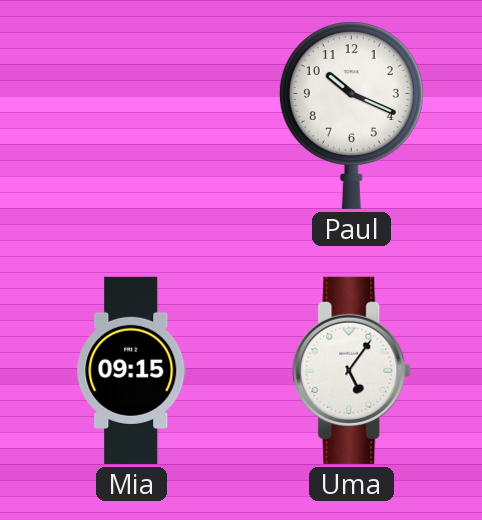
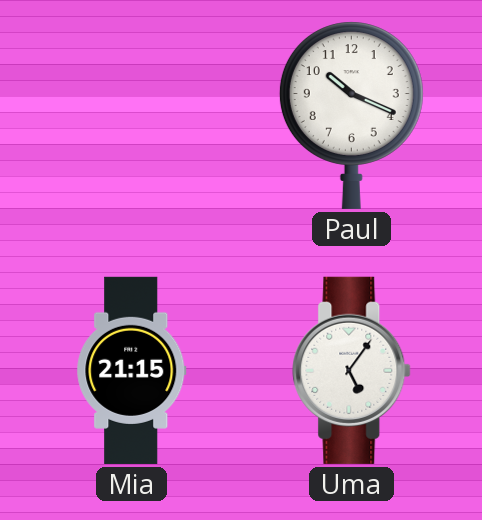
Mia: 09:15 -> 21:15
